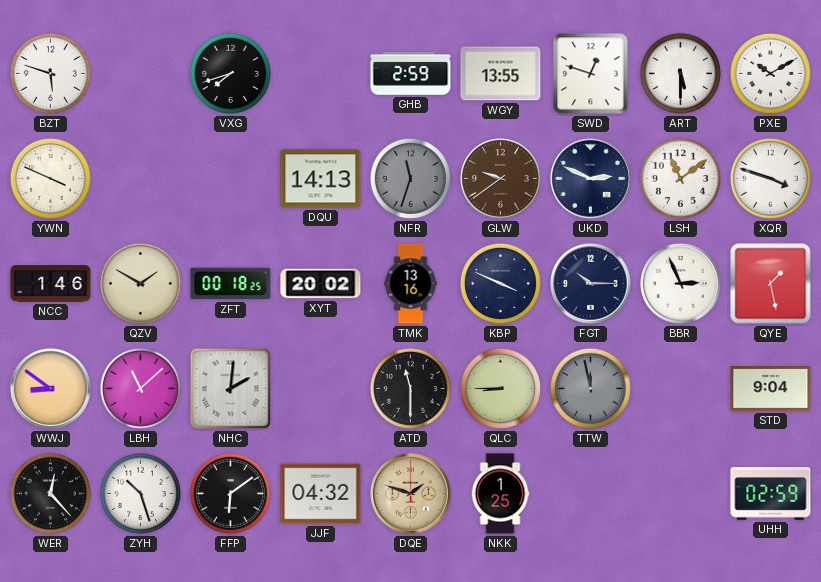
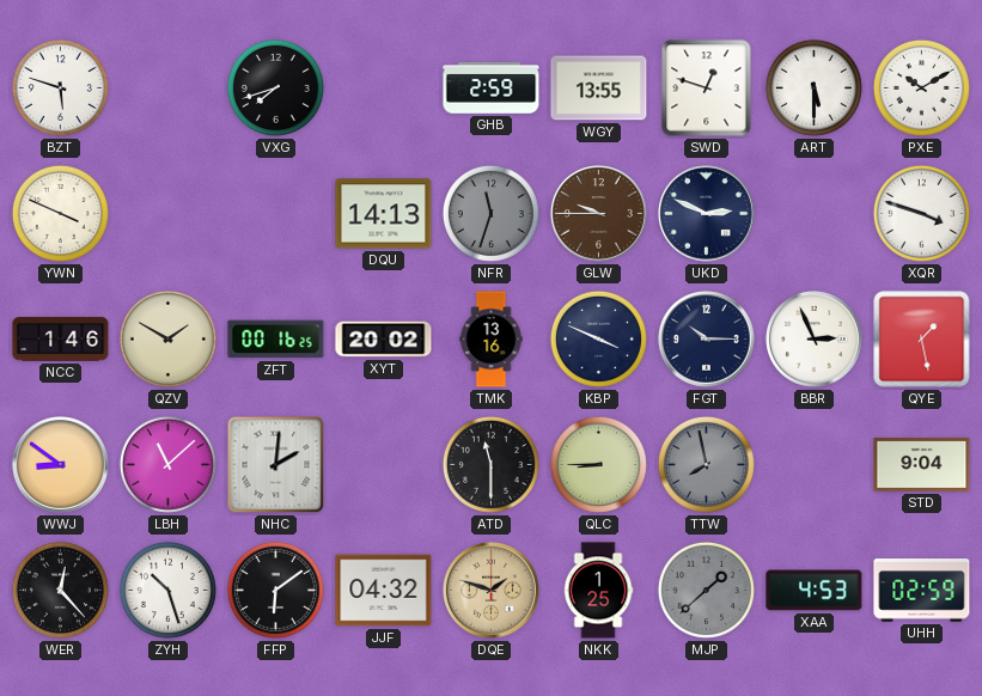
GLW: 9:39 -> 9:45
LSH: 11:09 -> none
ZFT: 00:18 -> 00:16
TTW: 11:58 -> 7:58
MJP: none -> 1:38
XAA: none -> 4:53
